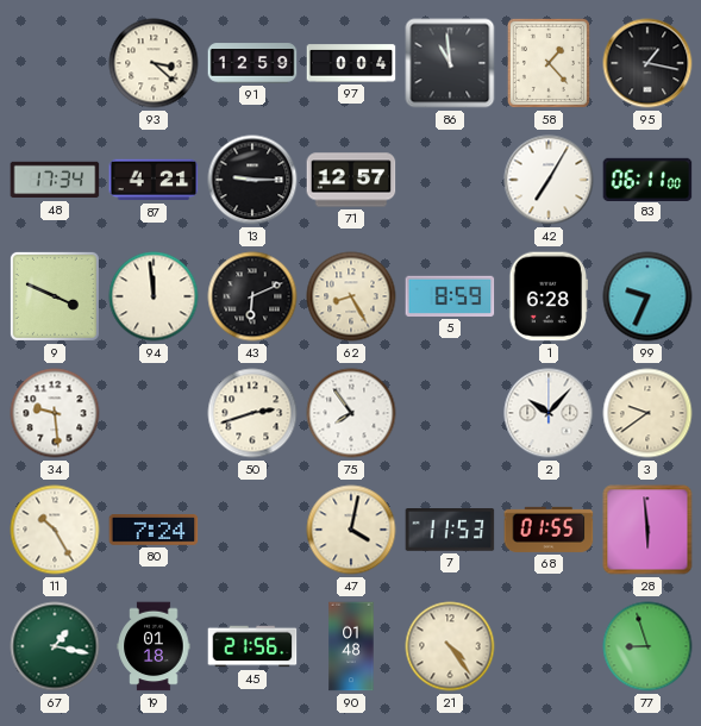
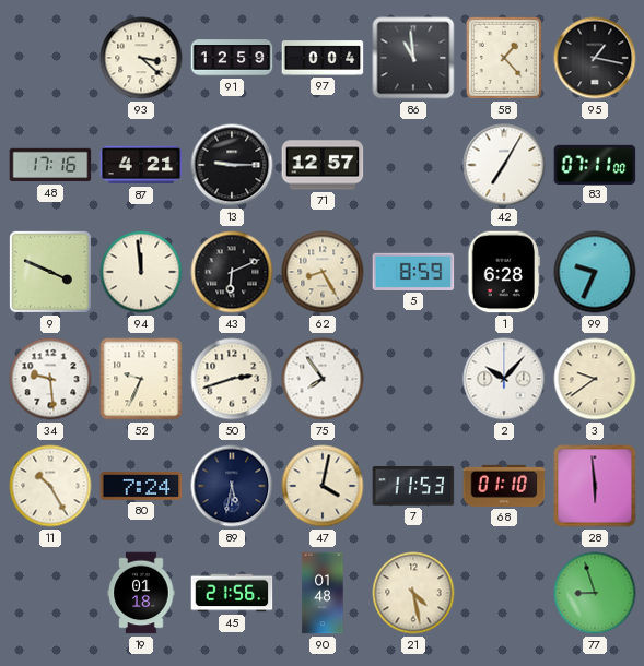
48: 17:34 -> 17:16
83: 06:11 -> 07:11
52: none -> 9:34
89: none -> 5:32
68: 01:55 -> 01:10
67: 1:17 -> none
21: 4:24 -> 4:28
